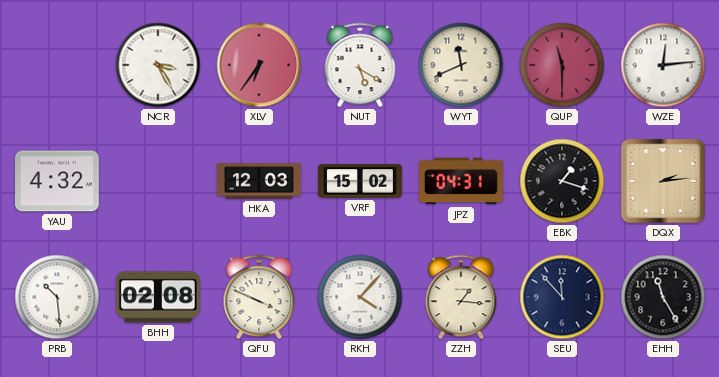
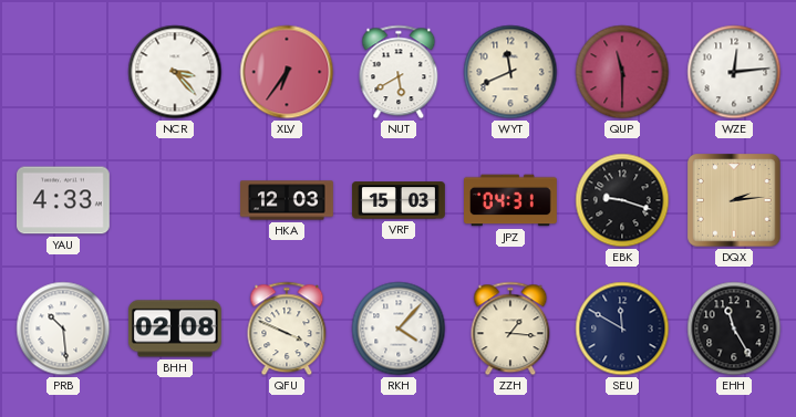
NCR: 3:25 -> 3:23
NUT: 5:20 -> 5:40
YAU: 4:32 -> 4:33
VRF: 15:02 -> 15:03
EBK: 1:18 -> 9:18
SEU: 11:53 -> 11:50
